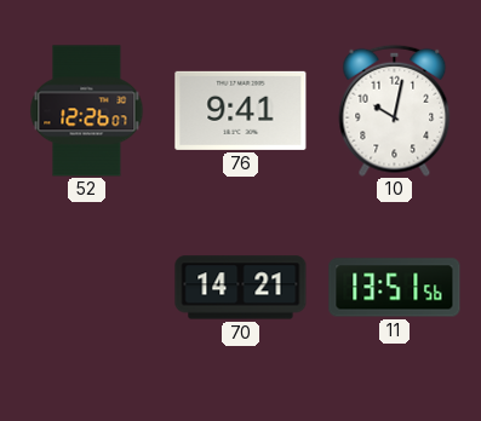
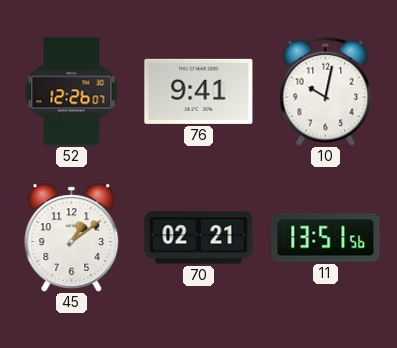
45: none -> 1:09
70: 14:21 -> 02:21
